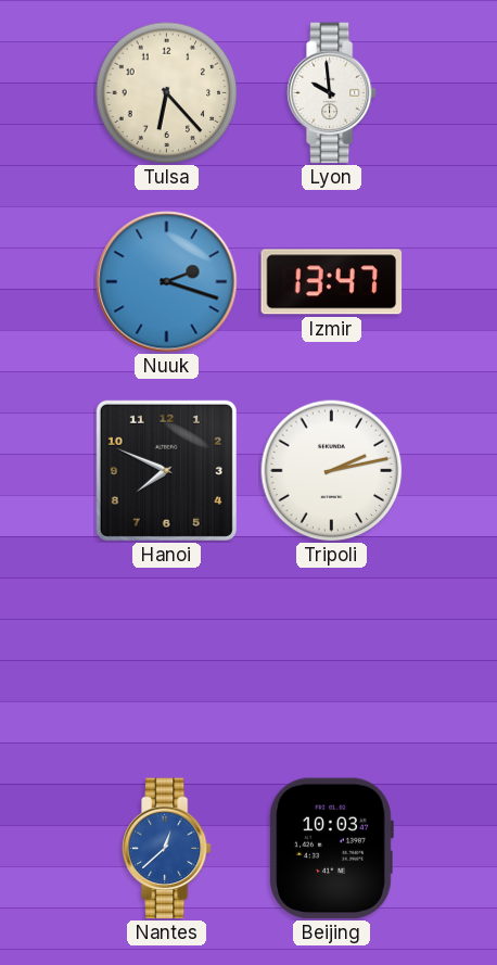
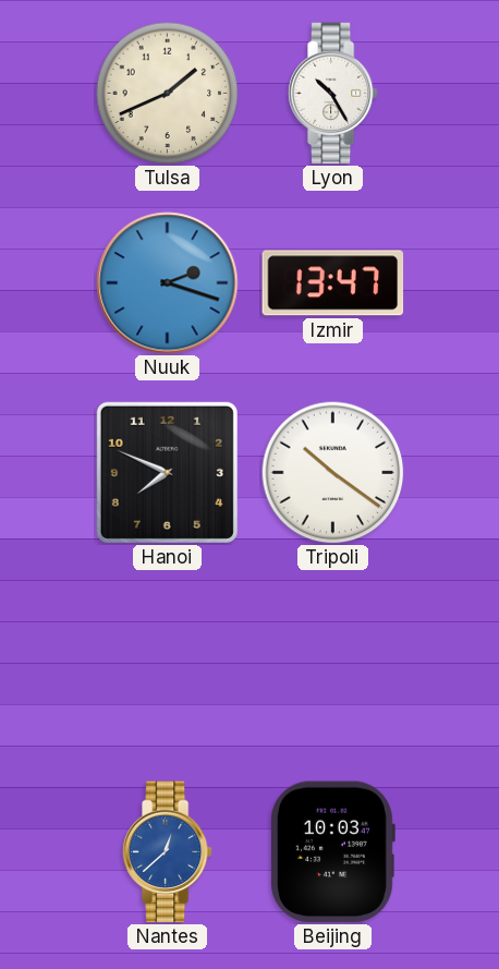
Tulsa: 6:23 -> 1:41
Lyon: 9:59 -> 10:25
Tripoli: 2:13 -> 10:21
